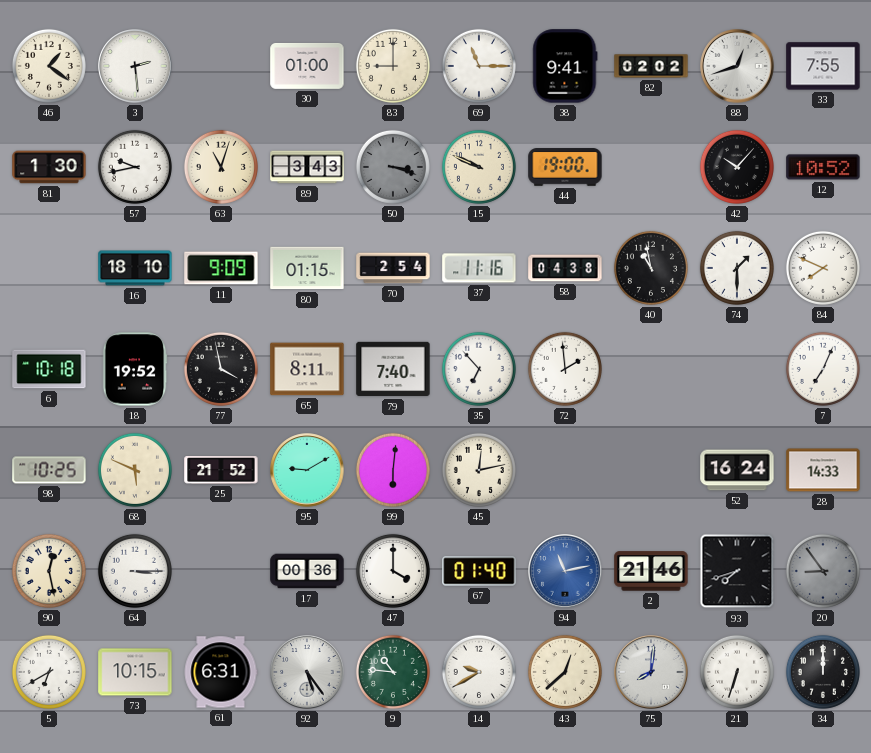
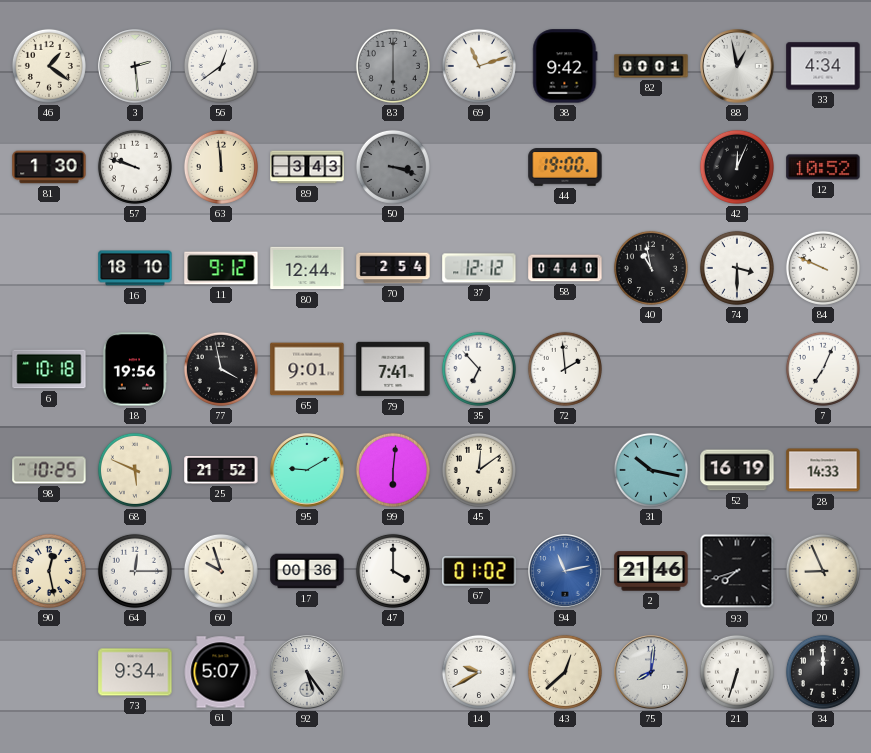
56: none -> 12:39
30: 01:00 -> none
83: 9:00 -> 6:00
83 dial: cream -> grey
69: 11:15 -> 11:12
38: 9:41 -> 9:42
82: 02:02 -> 00:01
88: 12:42 -> 12:58
33: 7:55 -> 4:34
57: 9:43 -> 9:48
63: 11:03 -> 11:59
15: 9:49 -> none
42: 10:07 -> 12:04
11: 9:09 -> 9:12
80: 01:15 -> 12:44
37: 11:16 -> 12:12
58: 04:38 -> 04:40
74: 1:30 -> 3:30
84: 7:49 -> 9:49
18: 19:52 -> 19:56
65: 8:11 -> 9:01
79: 7:40 -> 7:41
45: 12:13 -> 12:09
31: none -> 10:17
52: 16:24 -> 16:19
64: 3:15 -> 12:15
60: none -> 9:57
67: 01:40 -> 01:02
20: 8:54 -> 8:56
20 dial: grey -> cream
5: 6:40 -> none
73: 10:15 -> 9:34
61: 6:31 -> 5:07
9: 10:46 -> none
